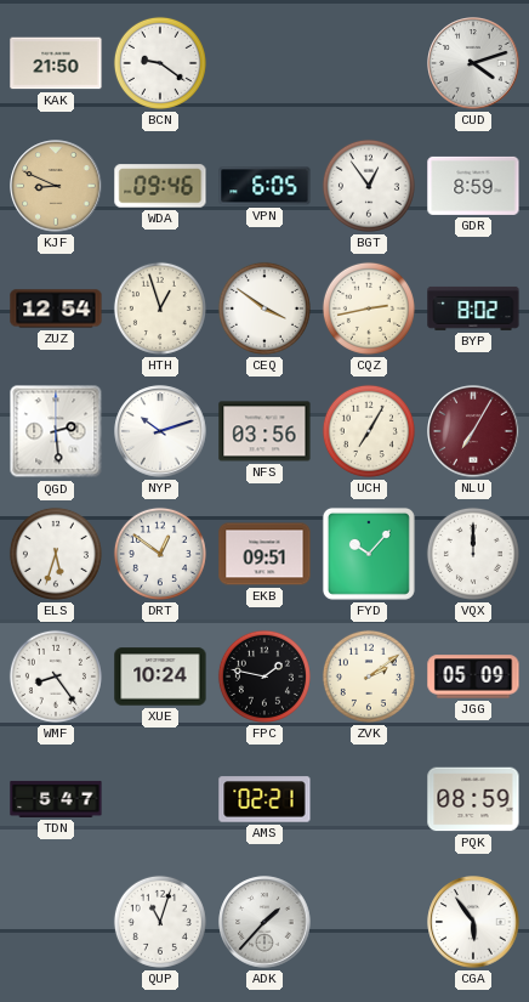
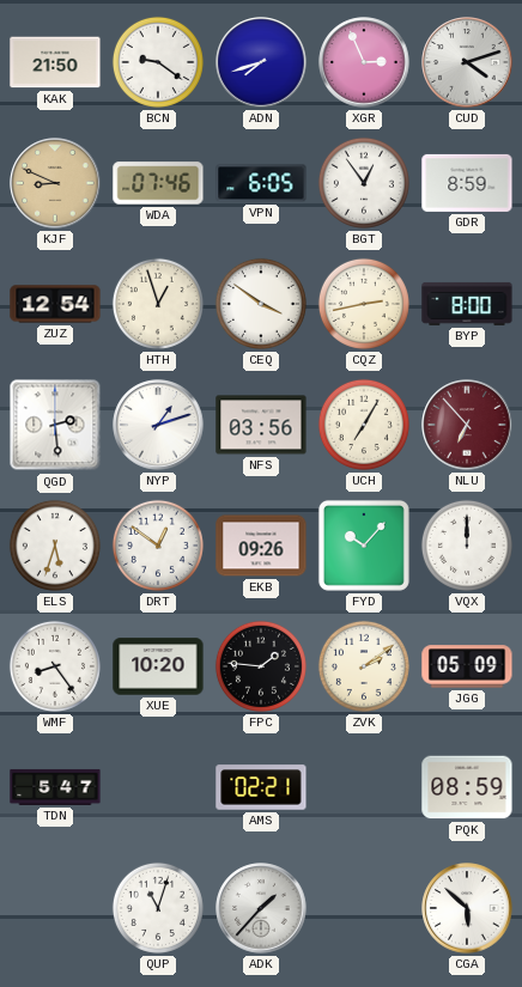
ADN: none -> 7:42
XGR: none -> 2:56
WDA: 09:46 -> 07:46
BYP: 8:02 -> 8:00
NYP: 10:12 -> 1:12
NLU: 7:05 -> 6:53
EKB: 09:51 -> 09:26
XUE: 10:24 -> 10:20
FPC: 1:47 -> 1:46
CGA: 5:54 -> 5:52
